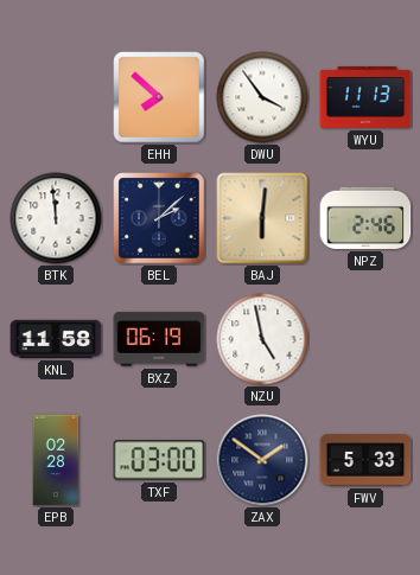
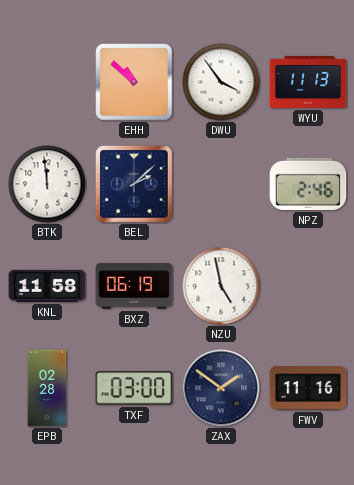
EHH: 7:52 -> 10:52
BAJ: 6:01 -> none
FWV: 5:33 -> 11:16
